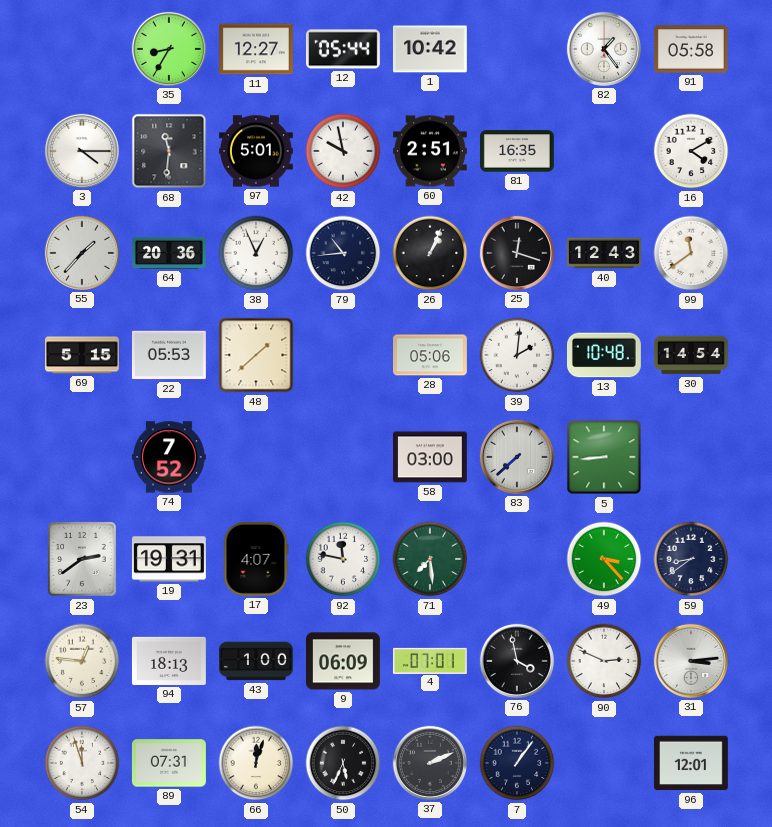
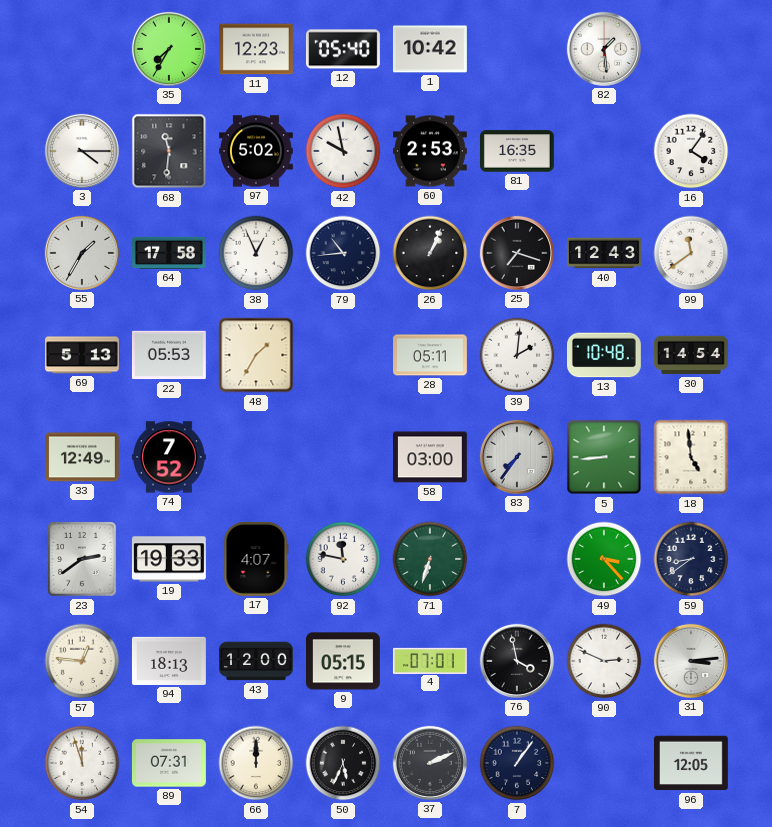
35: 8:35 -> 7:35
11: 12:27 -> 12:23
12: 05:44 -> 05:40
82: 1:24 -> 1:29
91: 05:58 -> none
97: 5:01 -> 5:02
60: 2:51 -> 2:53
16: 4:10 -> 4:06
55: 1:37 -> 1:35
64: 20:36 -> 17:58
25: 12:18 -> 7:18
69: 5:15 -> 5:13
48: 1:38 -> 1:35
28: 05:06 -> 05:11
33: none -> 12:49
83: 7:38 -> 7:36
18: none -> 4:59
19: 19:31 -> 19:33
71: 7:29 -> 6:33
43: 1:00 -> 12:00
9: 06:09 -> 05:15
66: 12:03 -> 12:00
96: 12:01 -> 12:05
